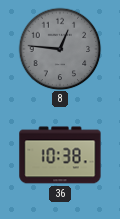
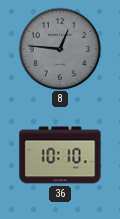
36: 10:38 -> 10:10
